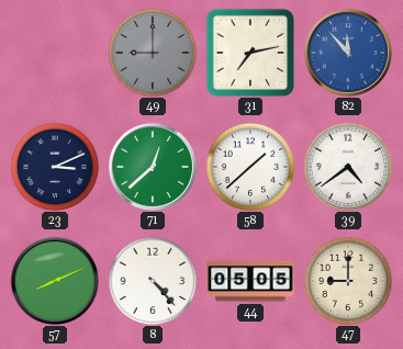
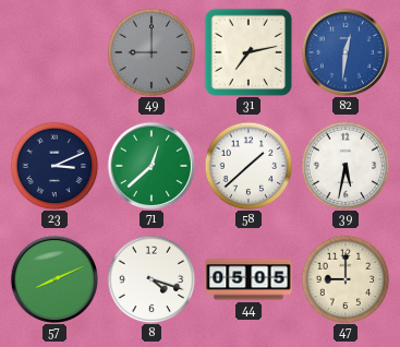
82: 11:53 -> 12:31
39: 4:39 -> 5:32
8: 4:23 -> 4:18
